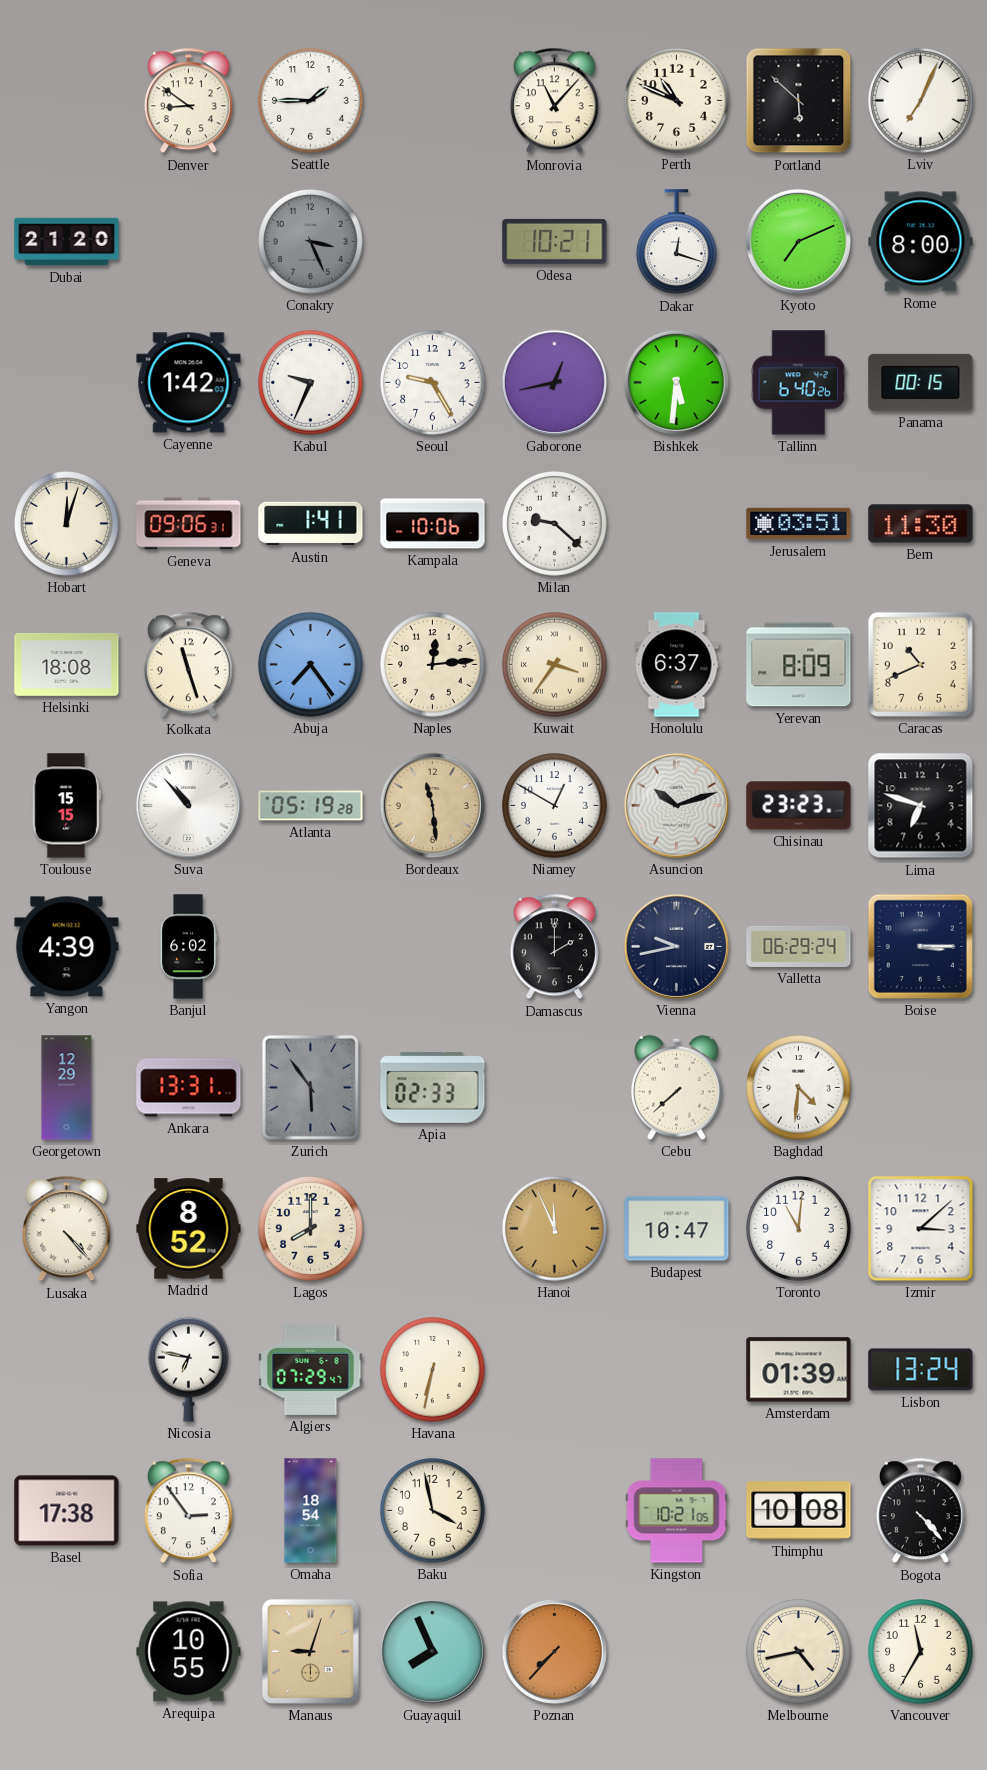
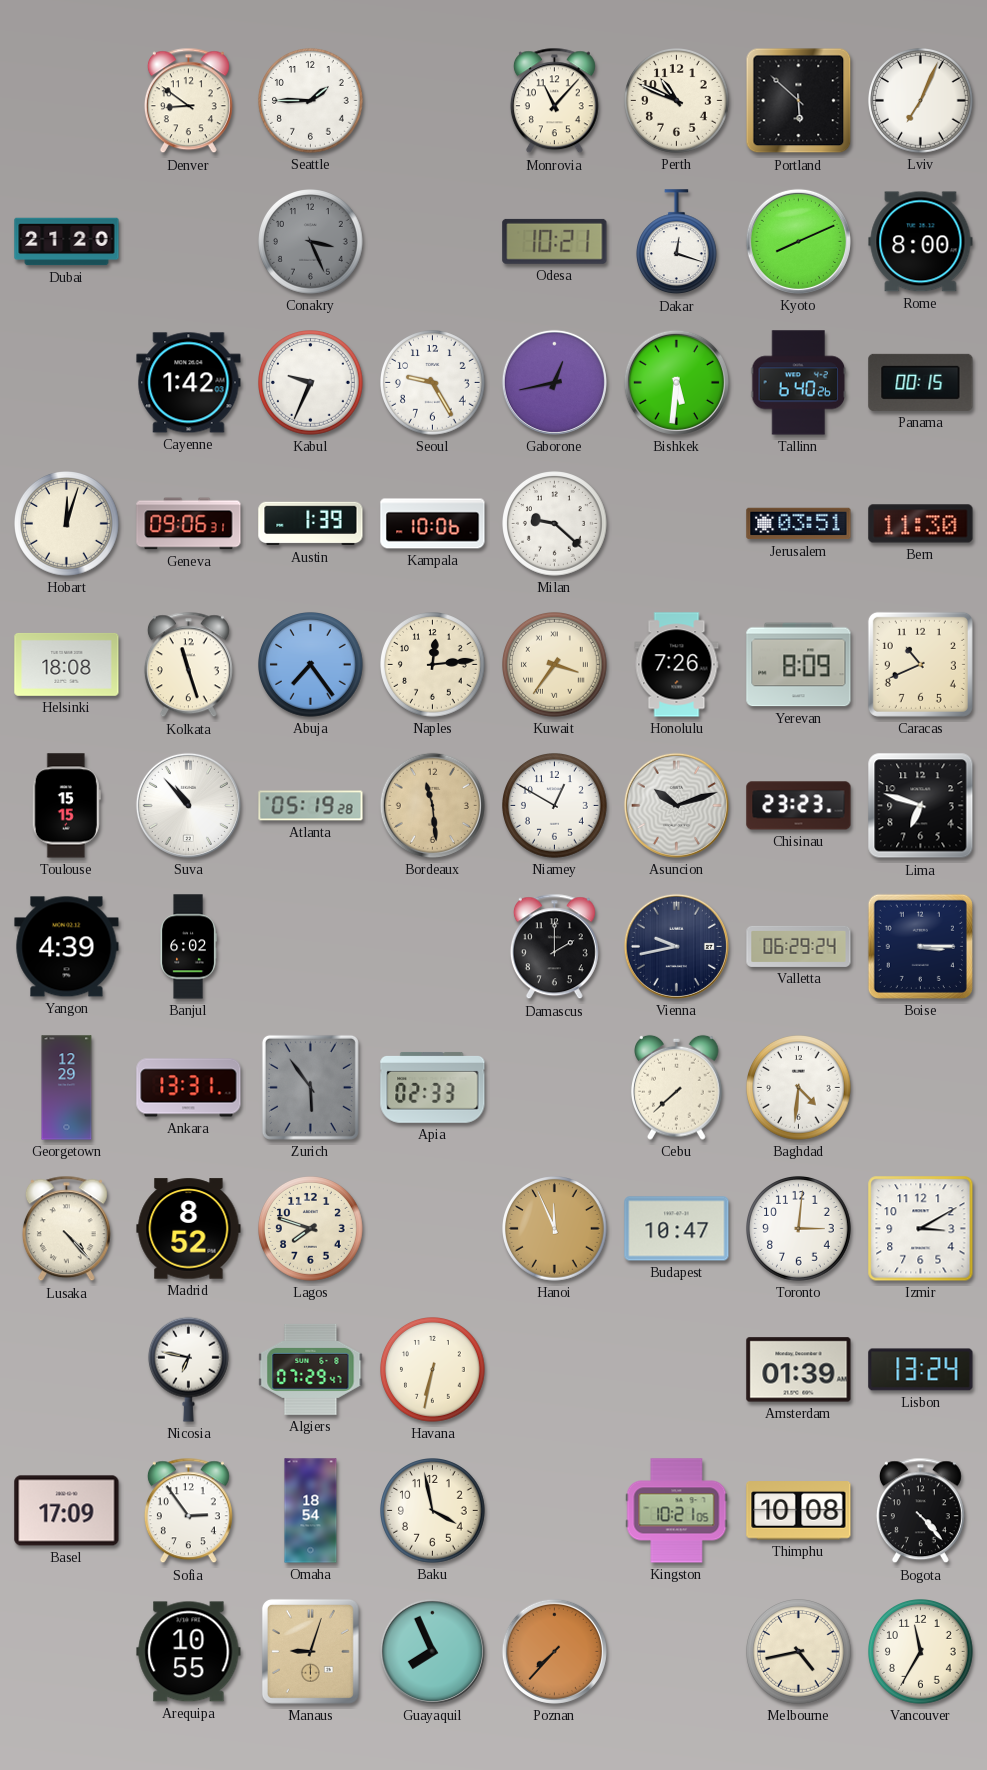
Kyoto: 7:11 -> 8:11
Austin: 1:41 -> 1:39
Honolulu: 6:37 -> 7:26
Lagos: 8:00 -> 7:48
Toronto: 11:01 -> 3:01
Izmir: 3:08 -> 3:10
Basel: 17:38 -> 17:09
